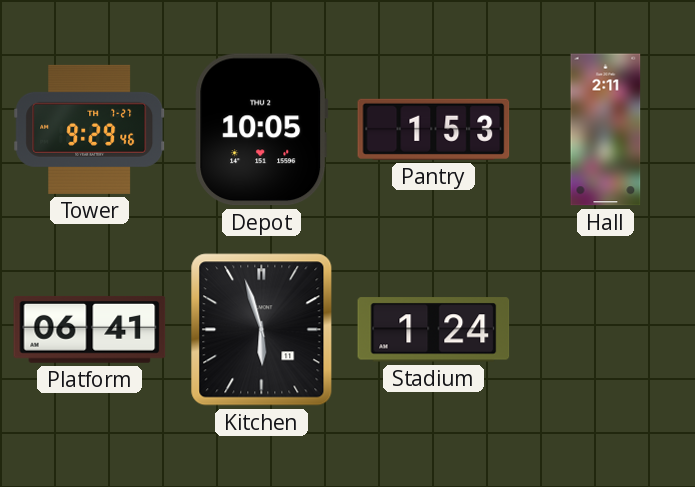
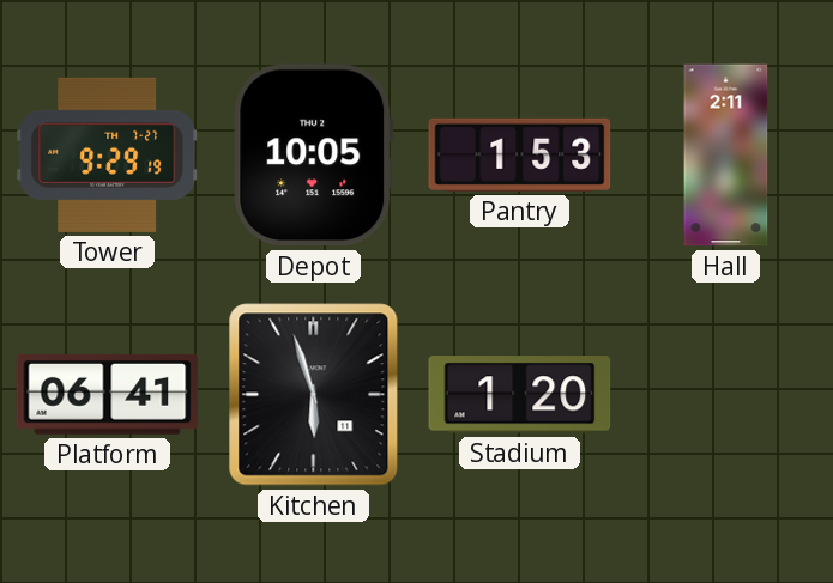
Tower: 9:29:46 -> 9:29:19
Stadium: 1:24 -> 1:20
